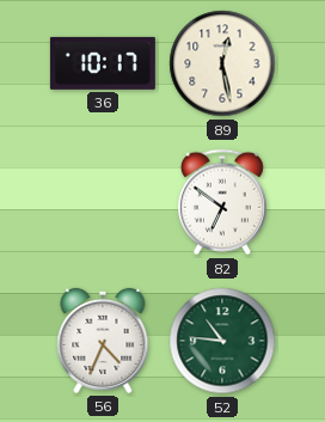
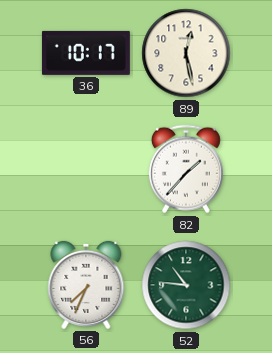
82: 6:51 -> 1:37
56: 4:34 -> 7:34
